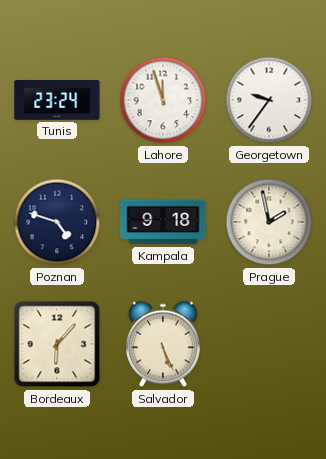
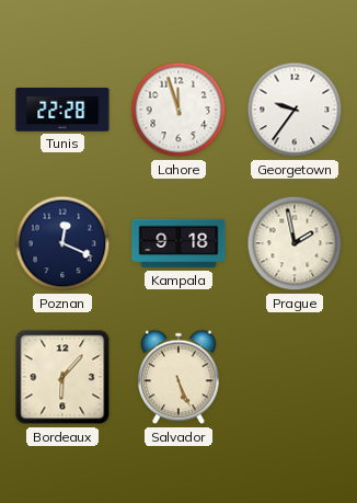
Tunis: 23:24 -> 22:28
Poznan: 4:48 -> 12:19
